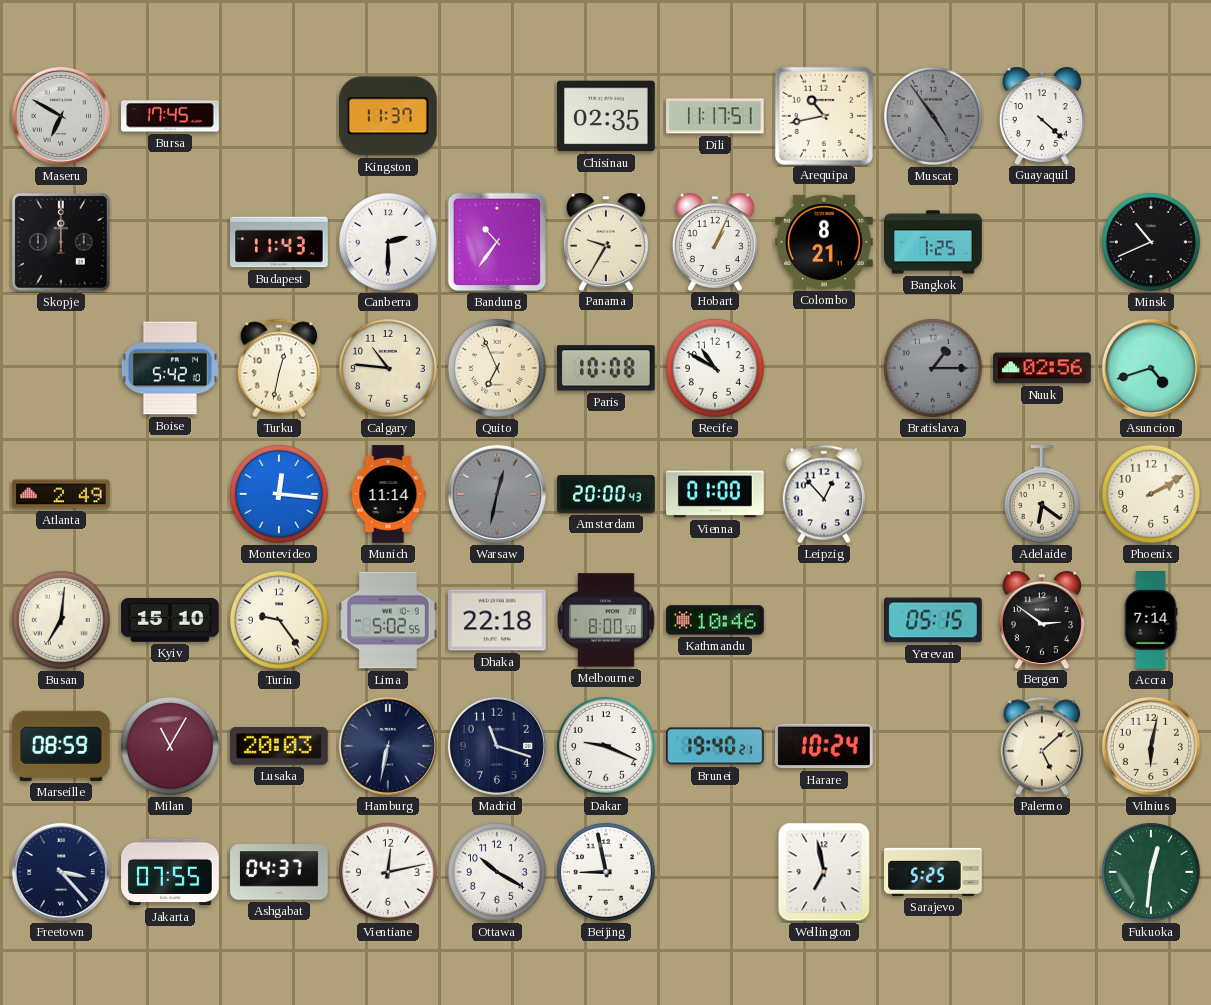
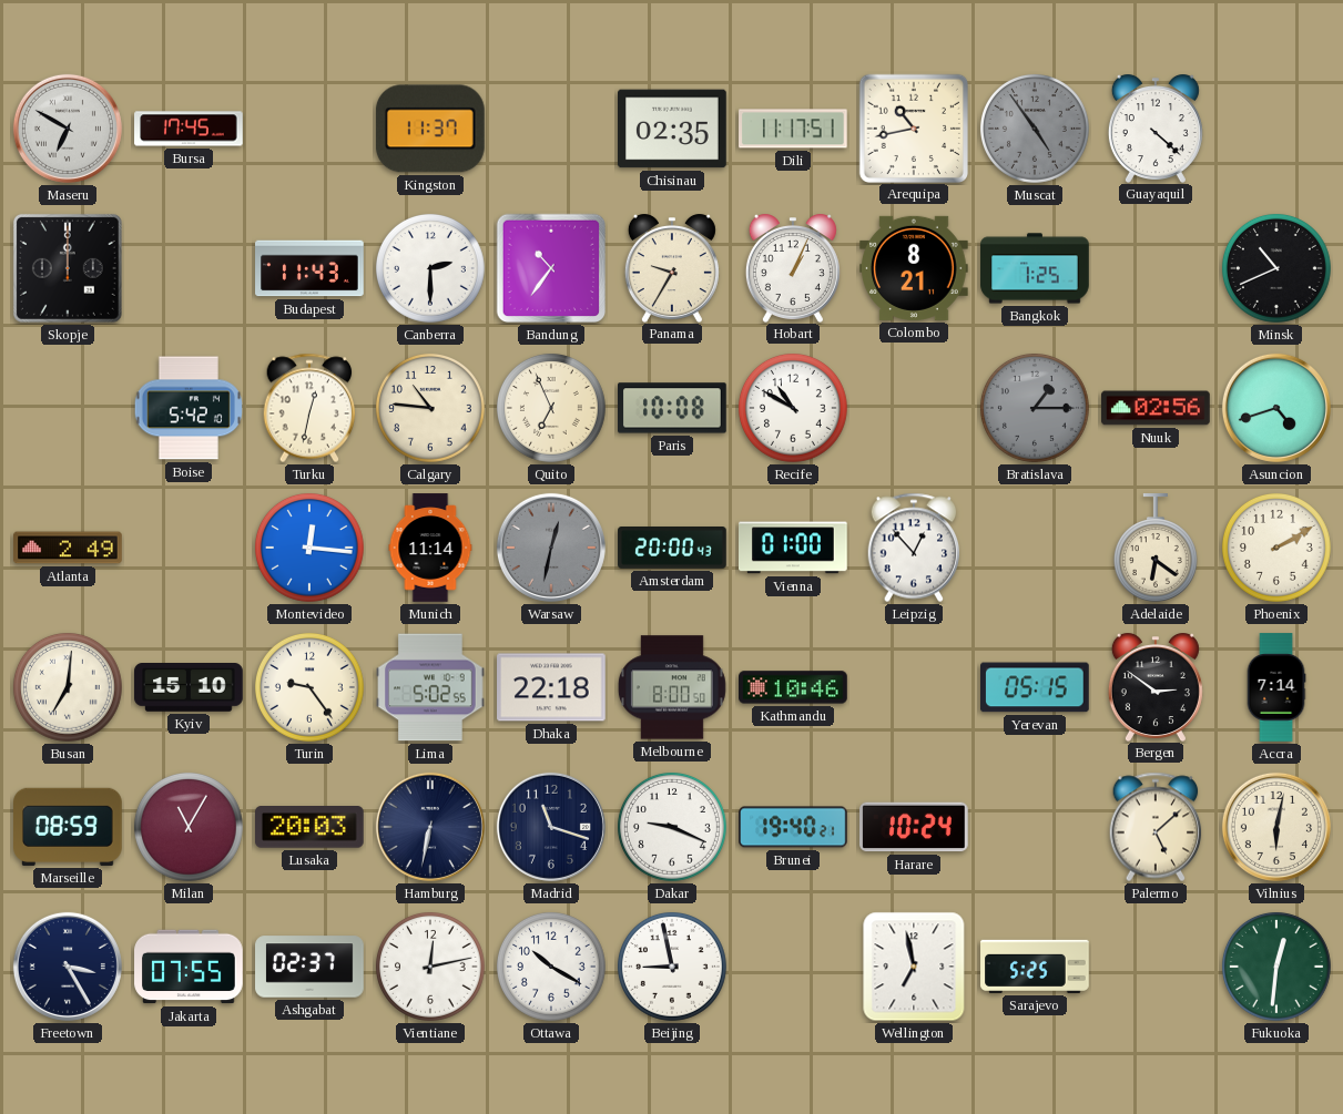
Freetown: 3:23 -> 3:25
Ashgabat: 04:37 -> 02:37
